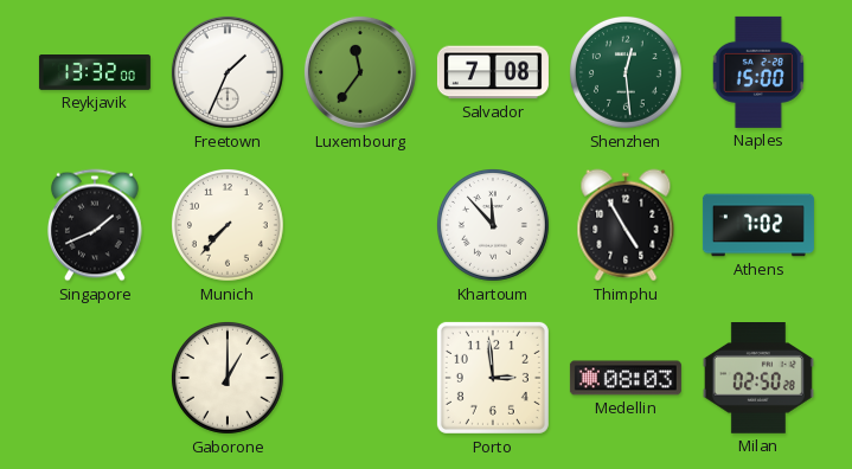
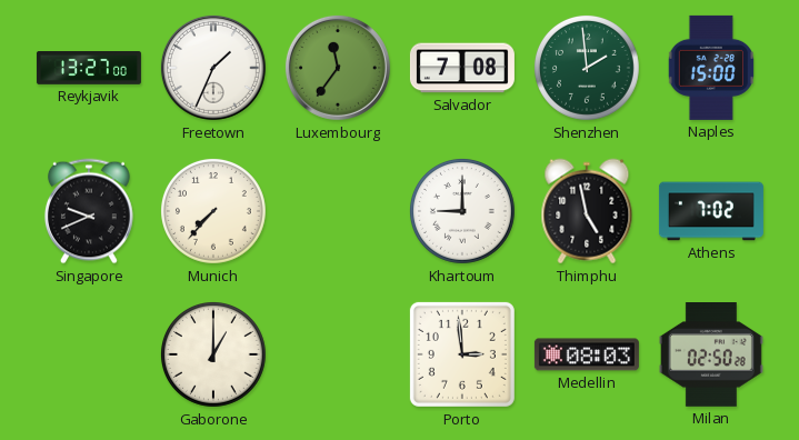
Reykjavik: 13:32 -> 13:27
Shenzhen: 12:29 -> 1:59
Singapore: 1:41 -> 9:41
Khartoum: 11:53 -> 9:00
Thimphu: 4:55 -> 4:58
